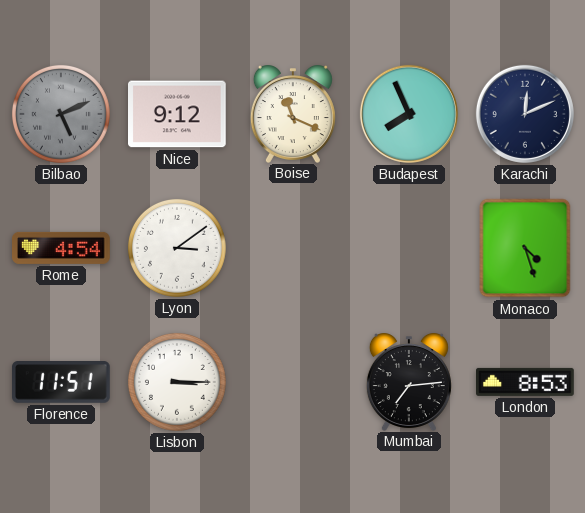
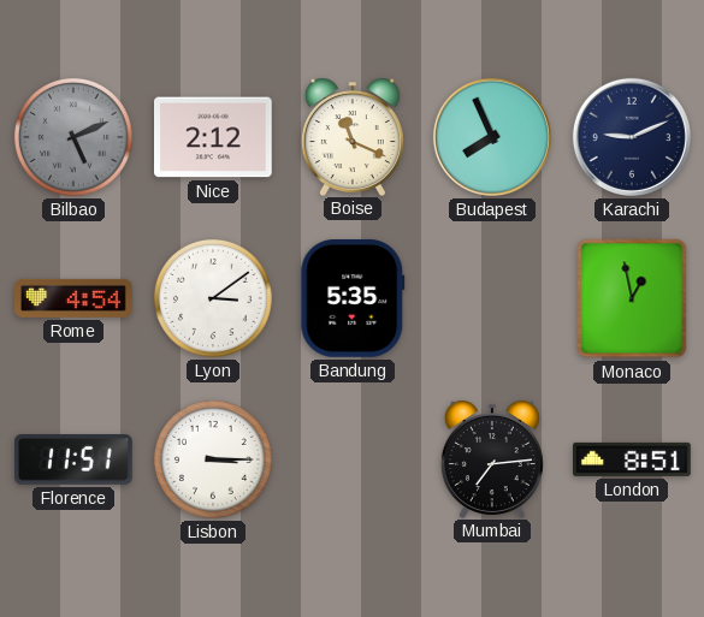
Nice: 9:12 -> 2:12
Karachi: 12:11 -> 9:11
Bandung: none -> 5:35
Monaco: 4:27 -> 12:58
London: 8:53 -> 8:51
